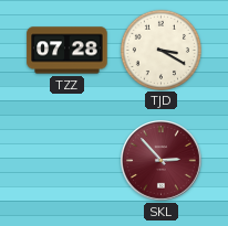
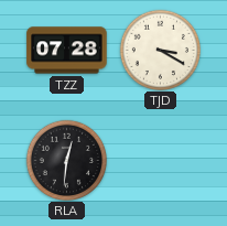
RLA: none -> 12:31
SKL: 2:53 -> none
